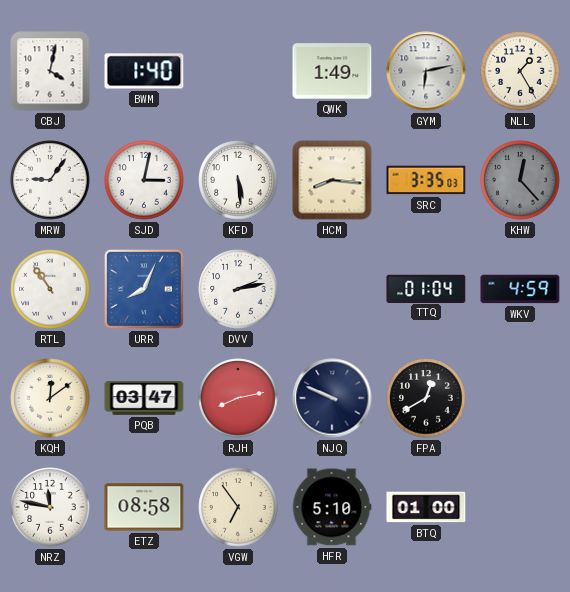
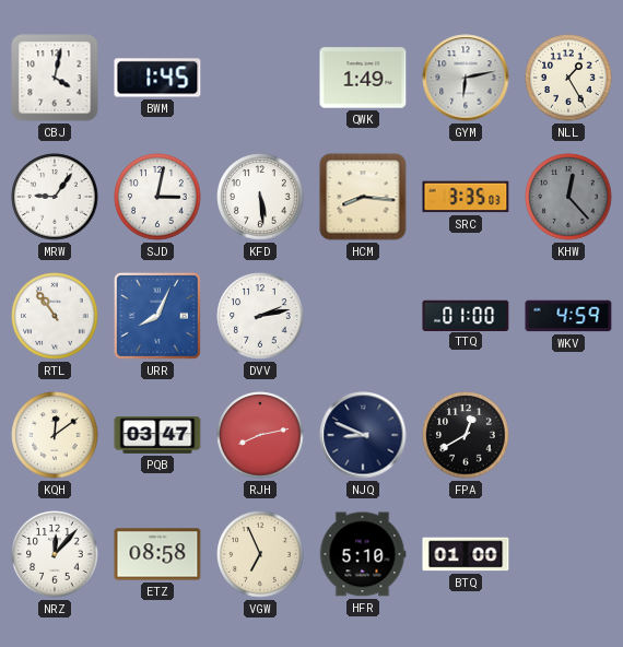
BWM: 1:40 -> 1:45
TTQ: 01:04 -> 01:00
NJQ: 9:49 -> 8:49
NRZ: 11:47 -> 12:07
VGW: 6:54 -> 6:56
